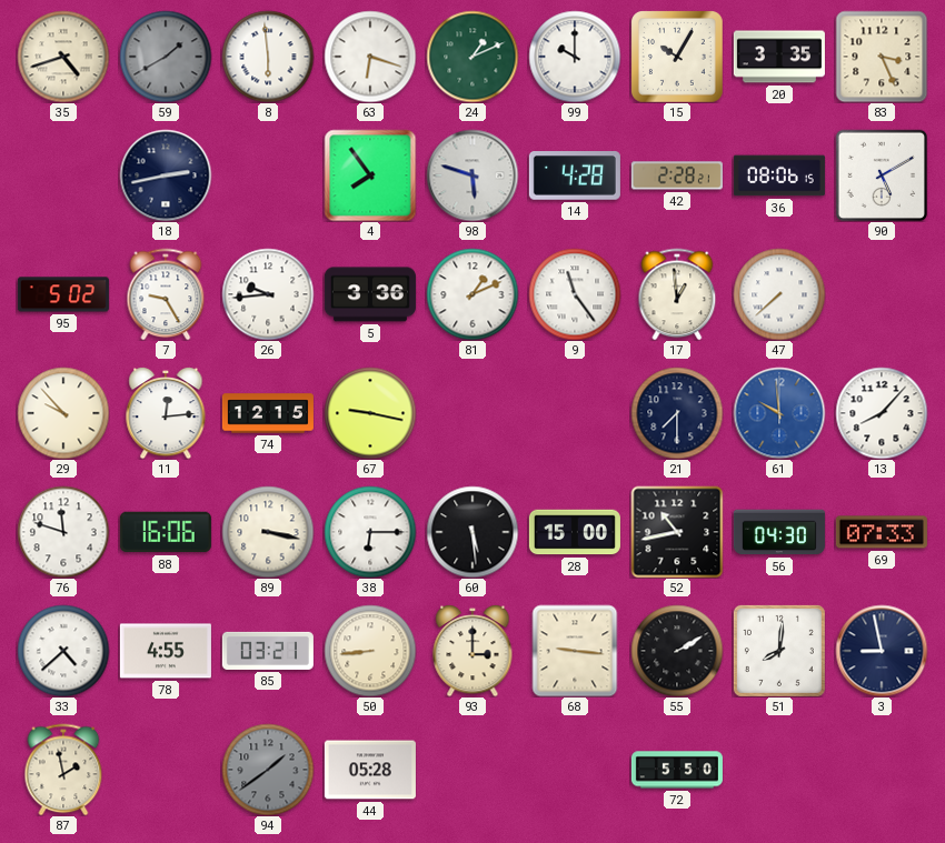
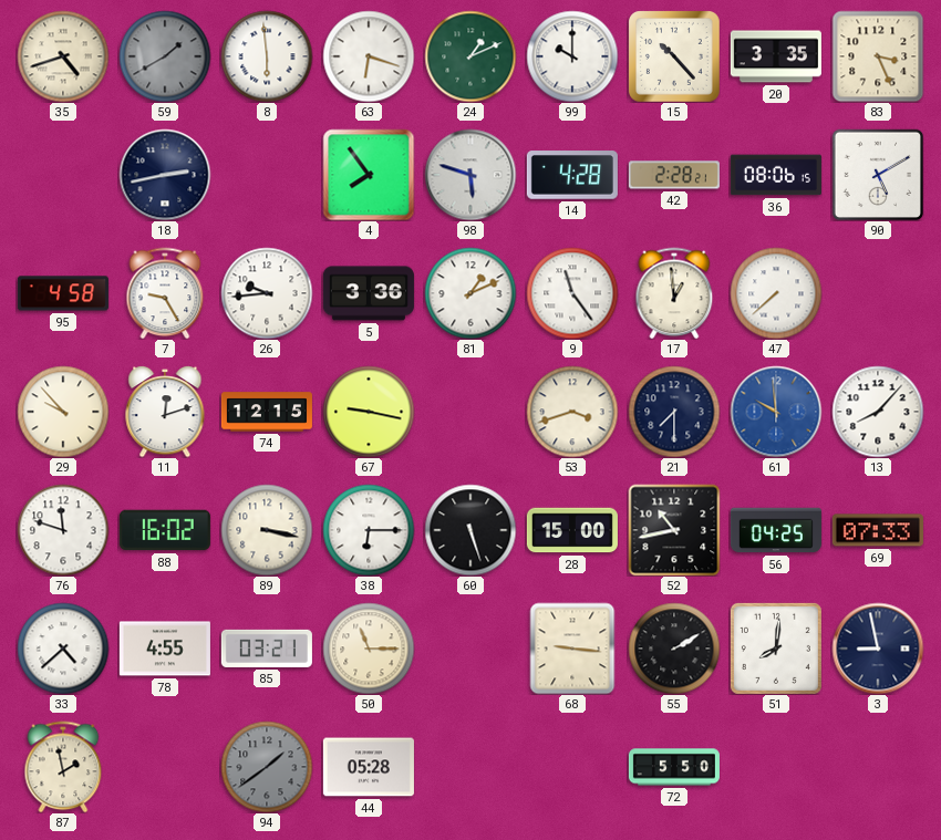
15: 10:05 -> 10:23
95: 5:02 -> 4:58
11: 12:14 -> 12:12
53: none -> 3:42
88: 16:06 -> 16:02
60: 5:29 -> 5:27
56: 04:30 -> 04:25
50: 8:44 -> 11:15
93: 3:00 -> none
